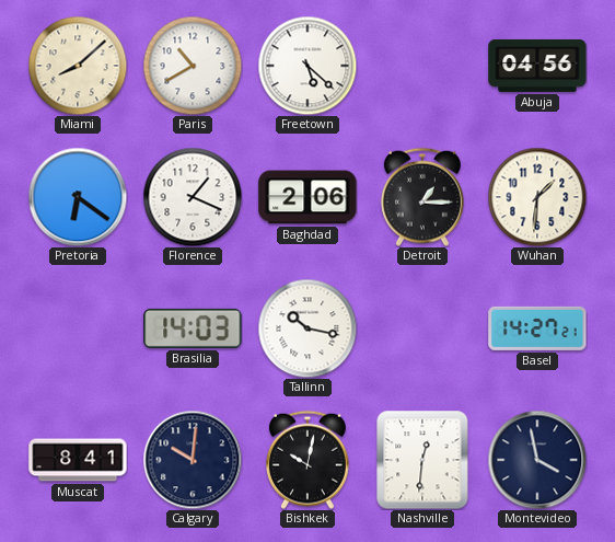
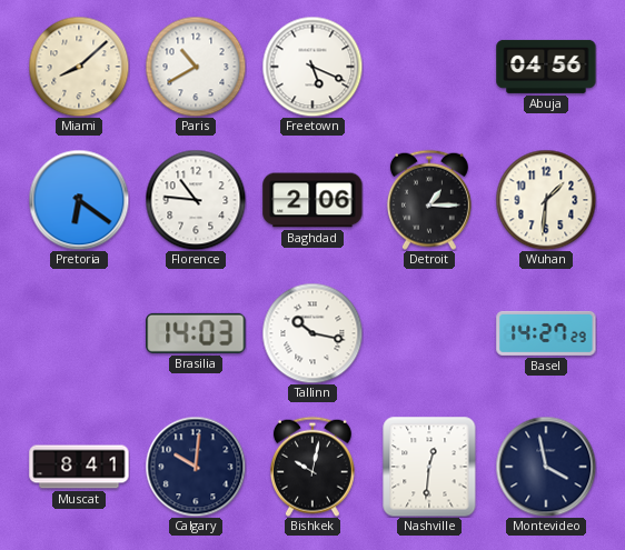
Freetown: 5:22 -> 5:19
Florence: 1:19 -> 10:46
Basel: 14:27:21 -> 14:27:29
